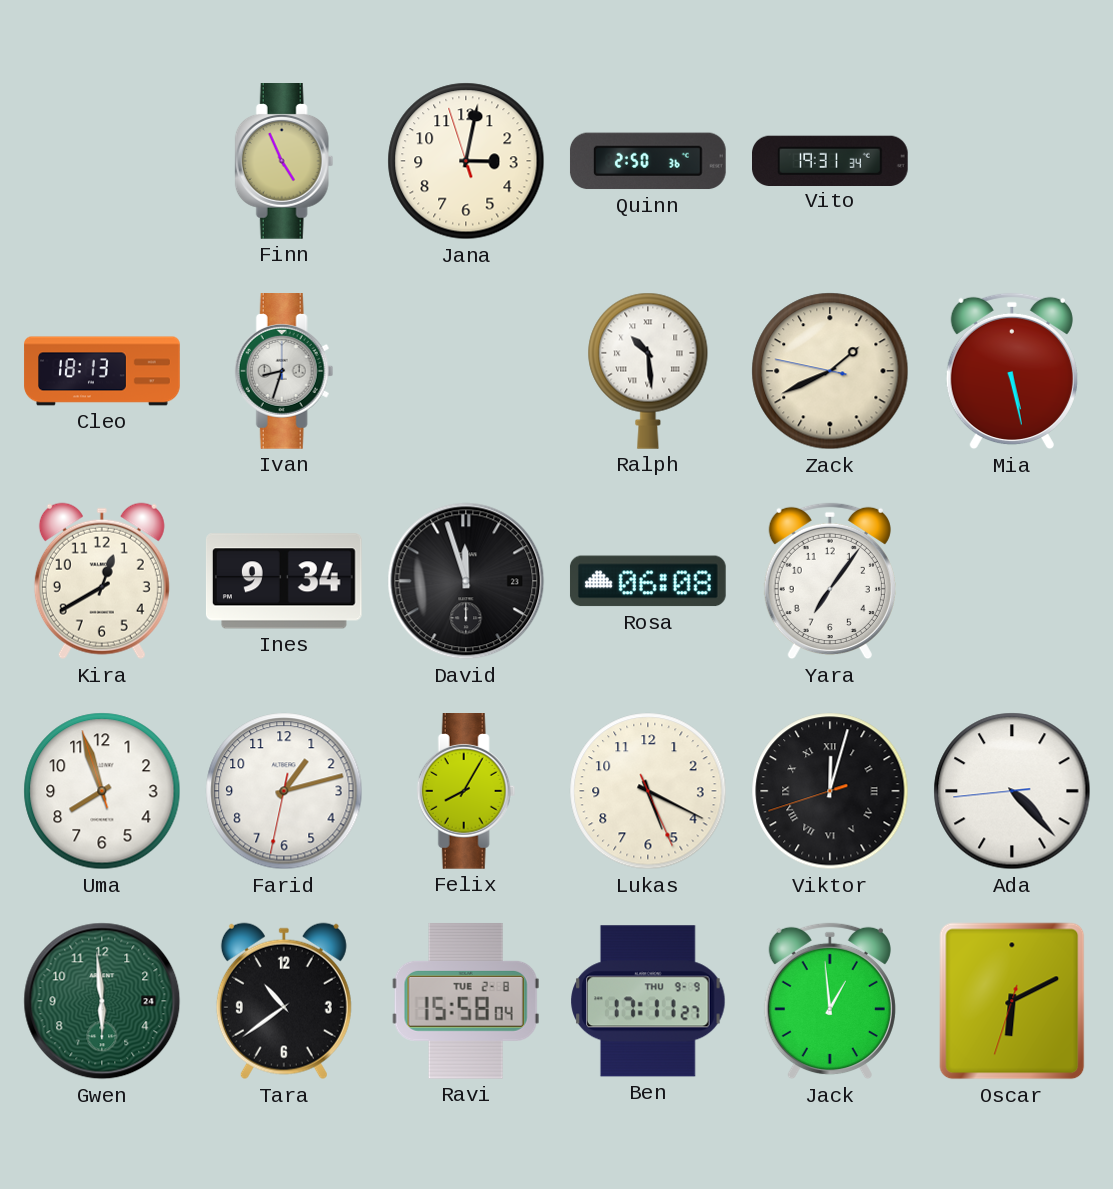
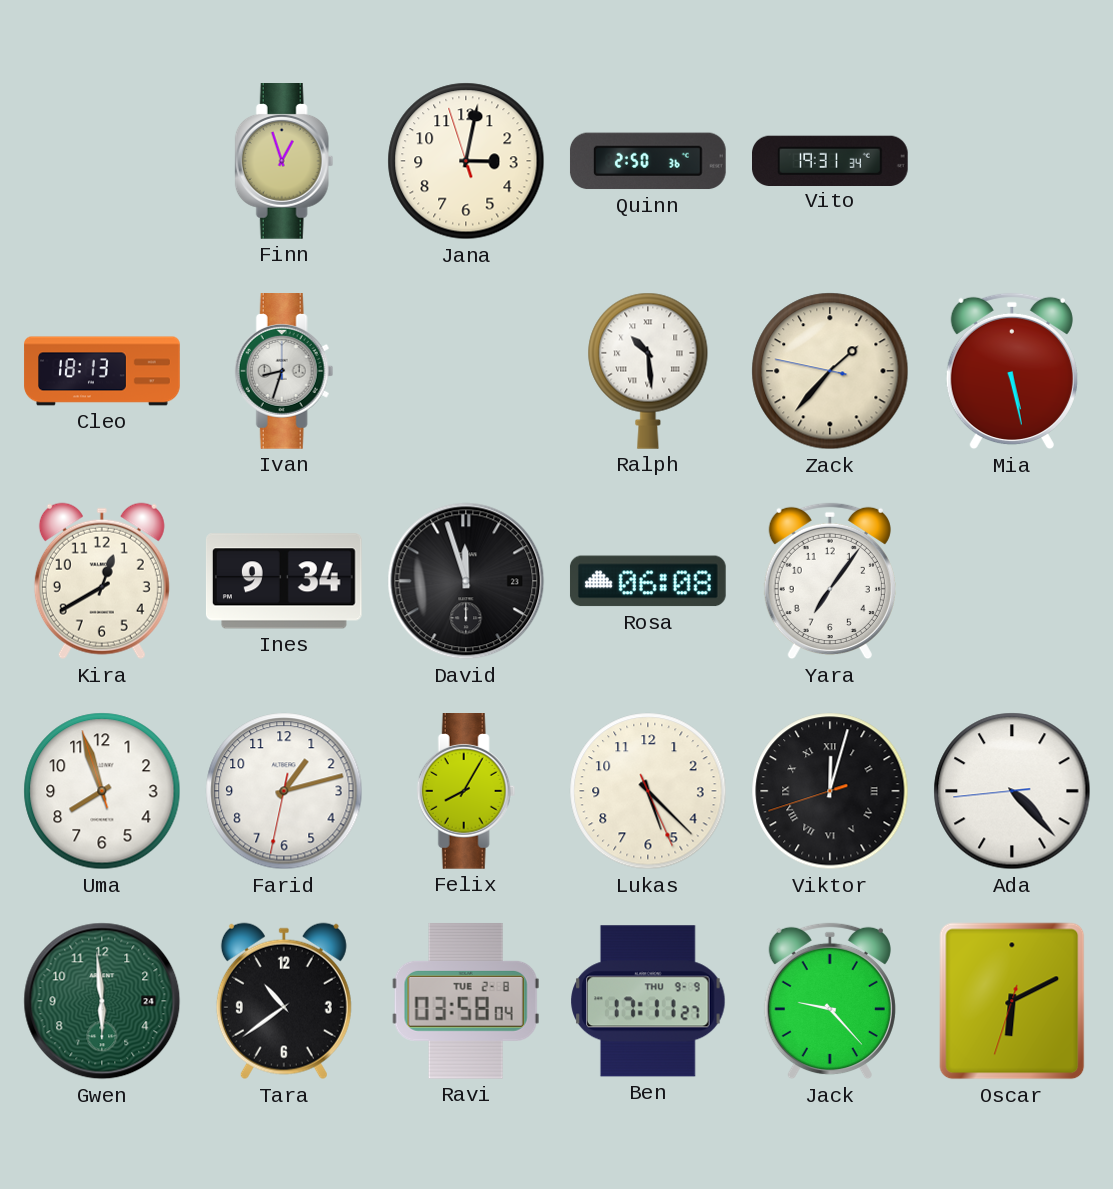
Finn: 4:56 -> 12:57
Zack: 1:40 -> 1:36
Lukas: 5:19 -> 5:22
Ravi: 15:58 -> 03:58
Jack: 12:59 -> 9:23
